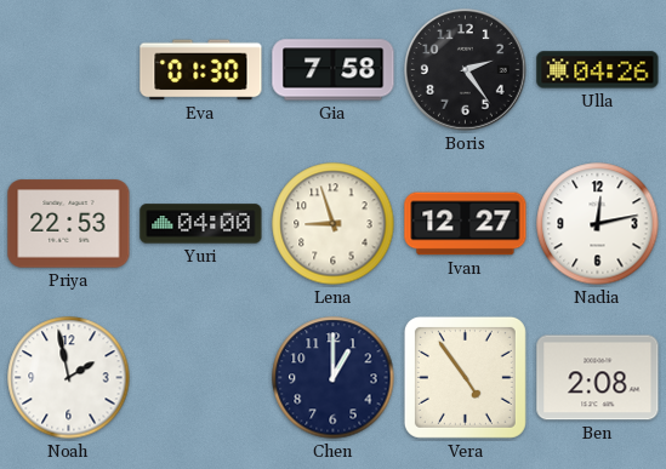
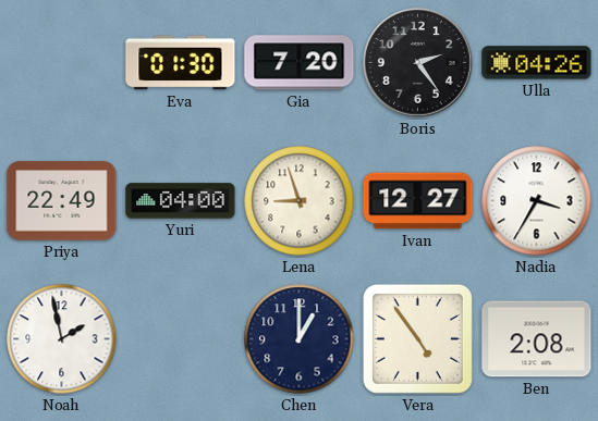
Gia: 7:58 -> 7:20
Priya: 22:53 -> 22:49
Nadia: 12:13 -> 3:35
